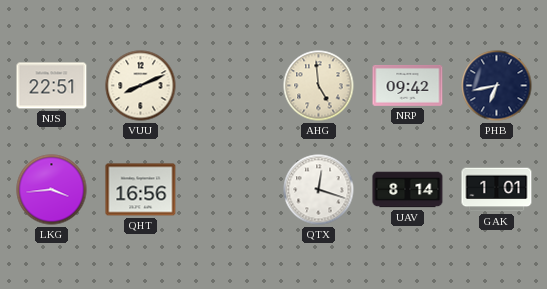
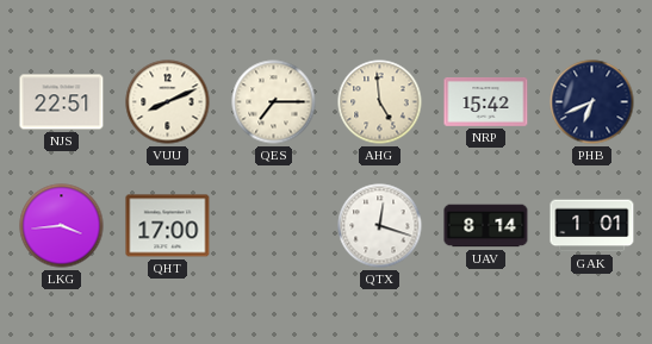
QES: none -> 7:15
NRP: 09:42 -> 15:42
PHB: 6:43 -> 6:41
QHT: 16:56 -> 17:00
